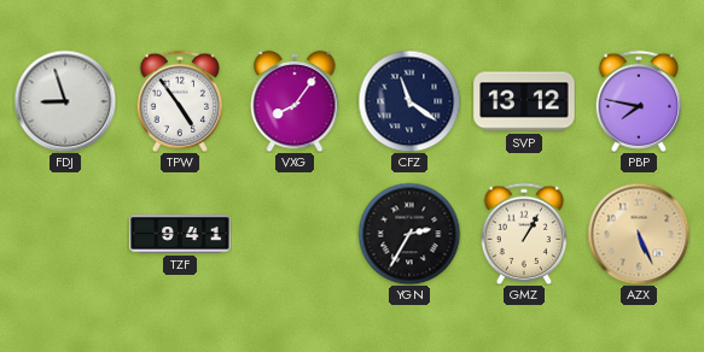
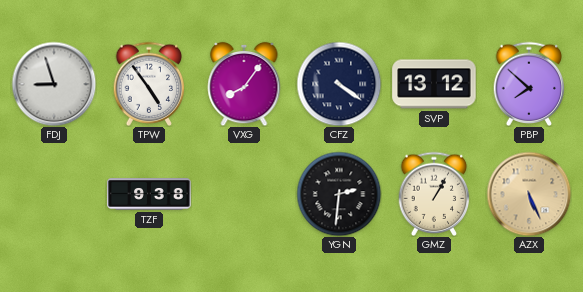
CFZ: 11:21 -> 4:21
PBP: 7:47 -> 7:52
TZF: 9:41 -> 9:38
YGN: 2:35 -> 2:31
